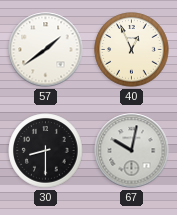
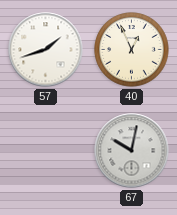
57: 1:39 -> 1:42
30: 8:30 -> none
